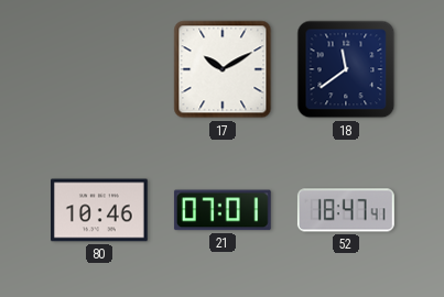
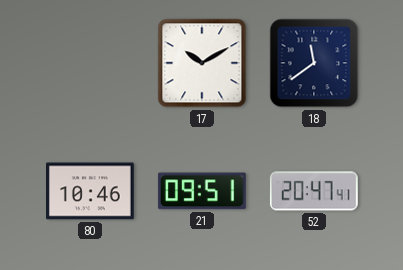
21: 07:01 -> 09:51
52: 18:47 -> 20:47
